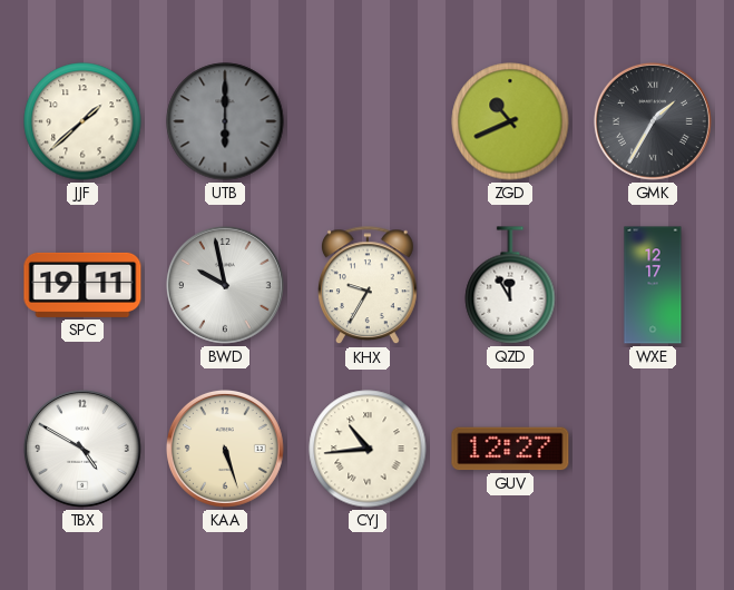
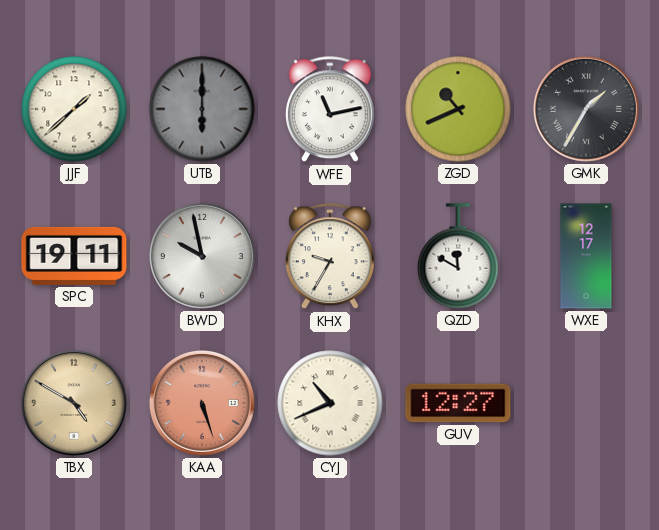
WFE: none -> 11:13
QZD: 11:55 -> 11:50
TBX dial: white -> champagne
KAA dial: cream -> salmon
CYJ: 10:44 -> 10:41
